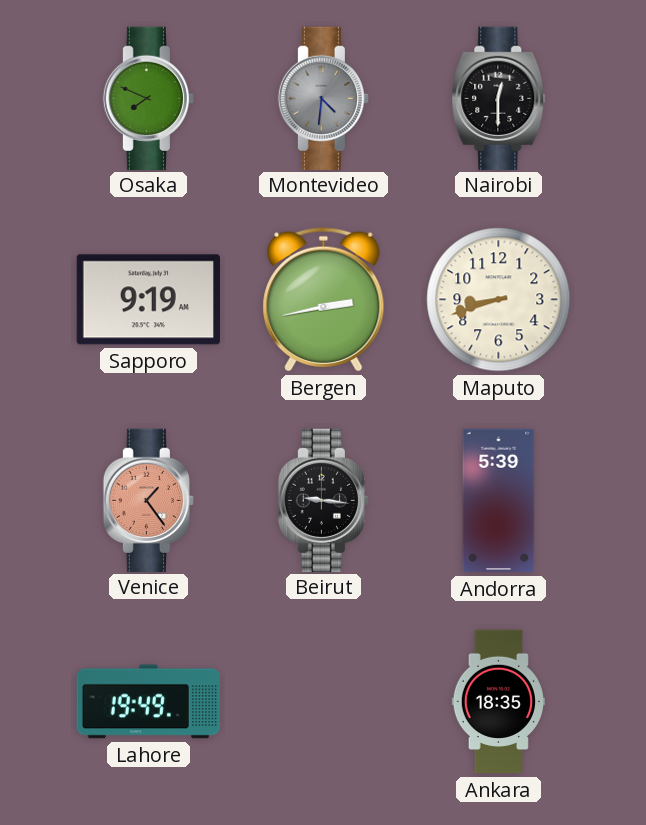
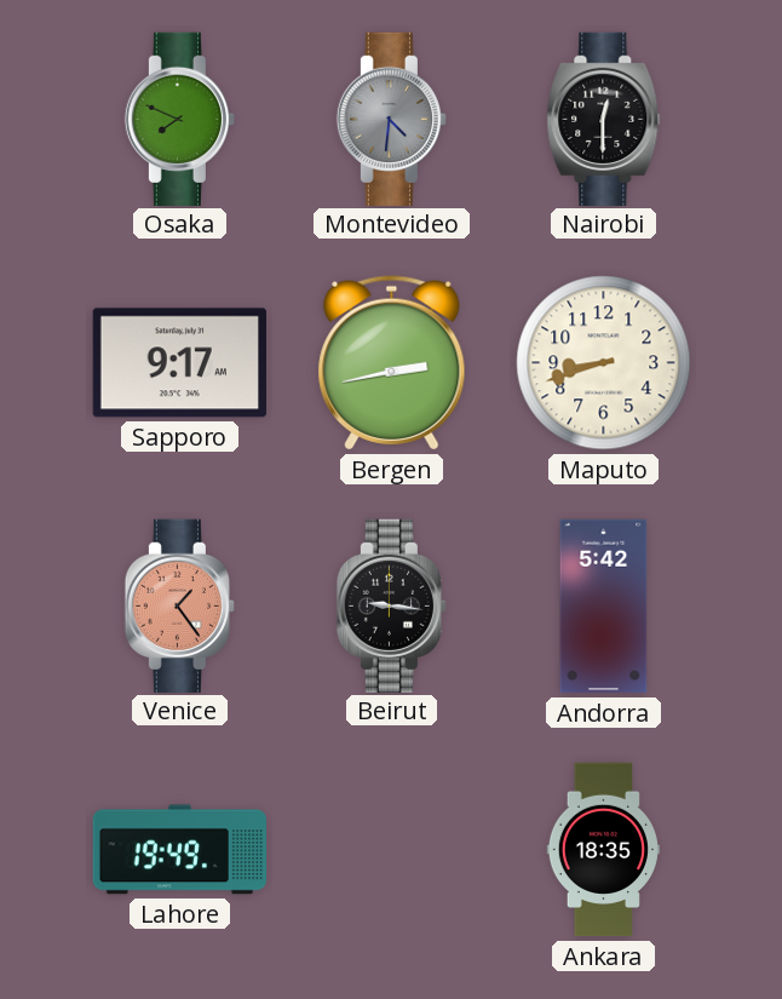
Sapporo: 9:19 -> 9:17
Andorra: 5:39 -> 5:42
